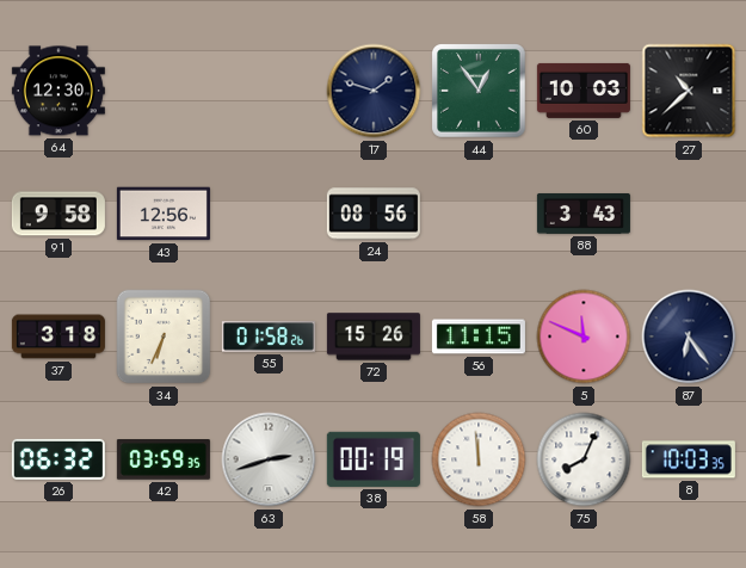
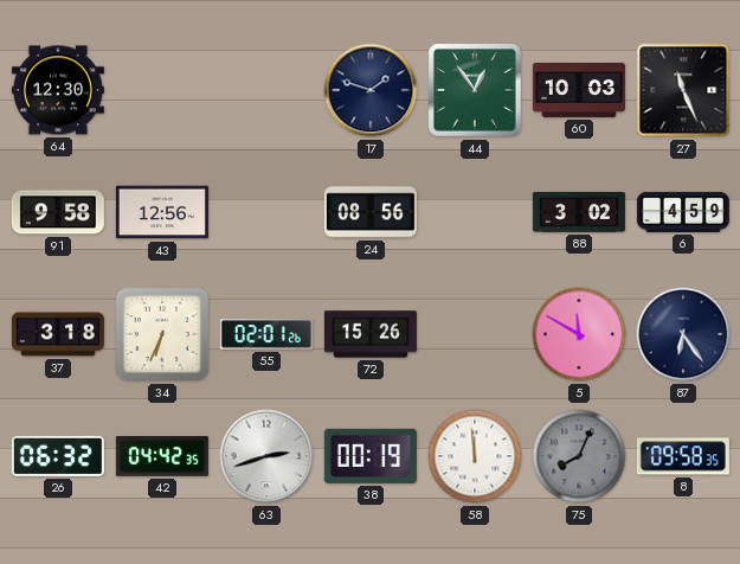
27: 10:38 -> 11:26
88: 3:43 -> 3:02
6: none -> 4:59
55: 01:58 -> 02:01
56: 11:15 -> none
5: 11:49 -> 11:50
42: 03:59 -> 04:42
75 dial: white -> grey
8: 10:03 -> 09:58
